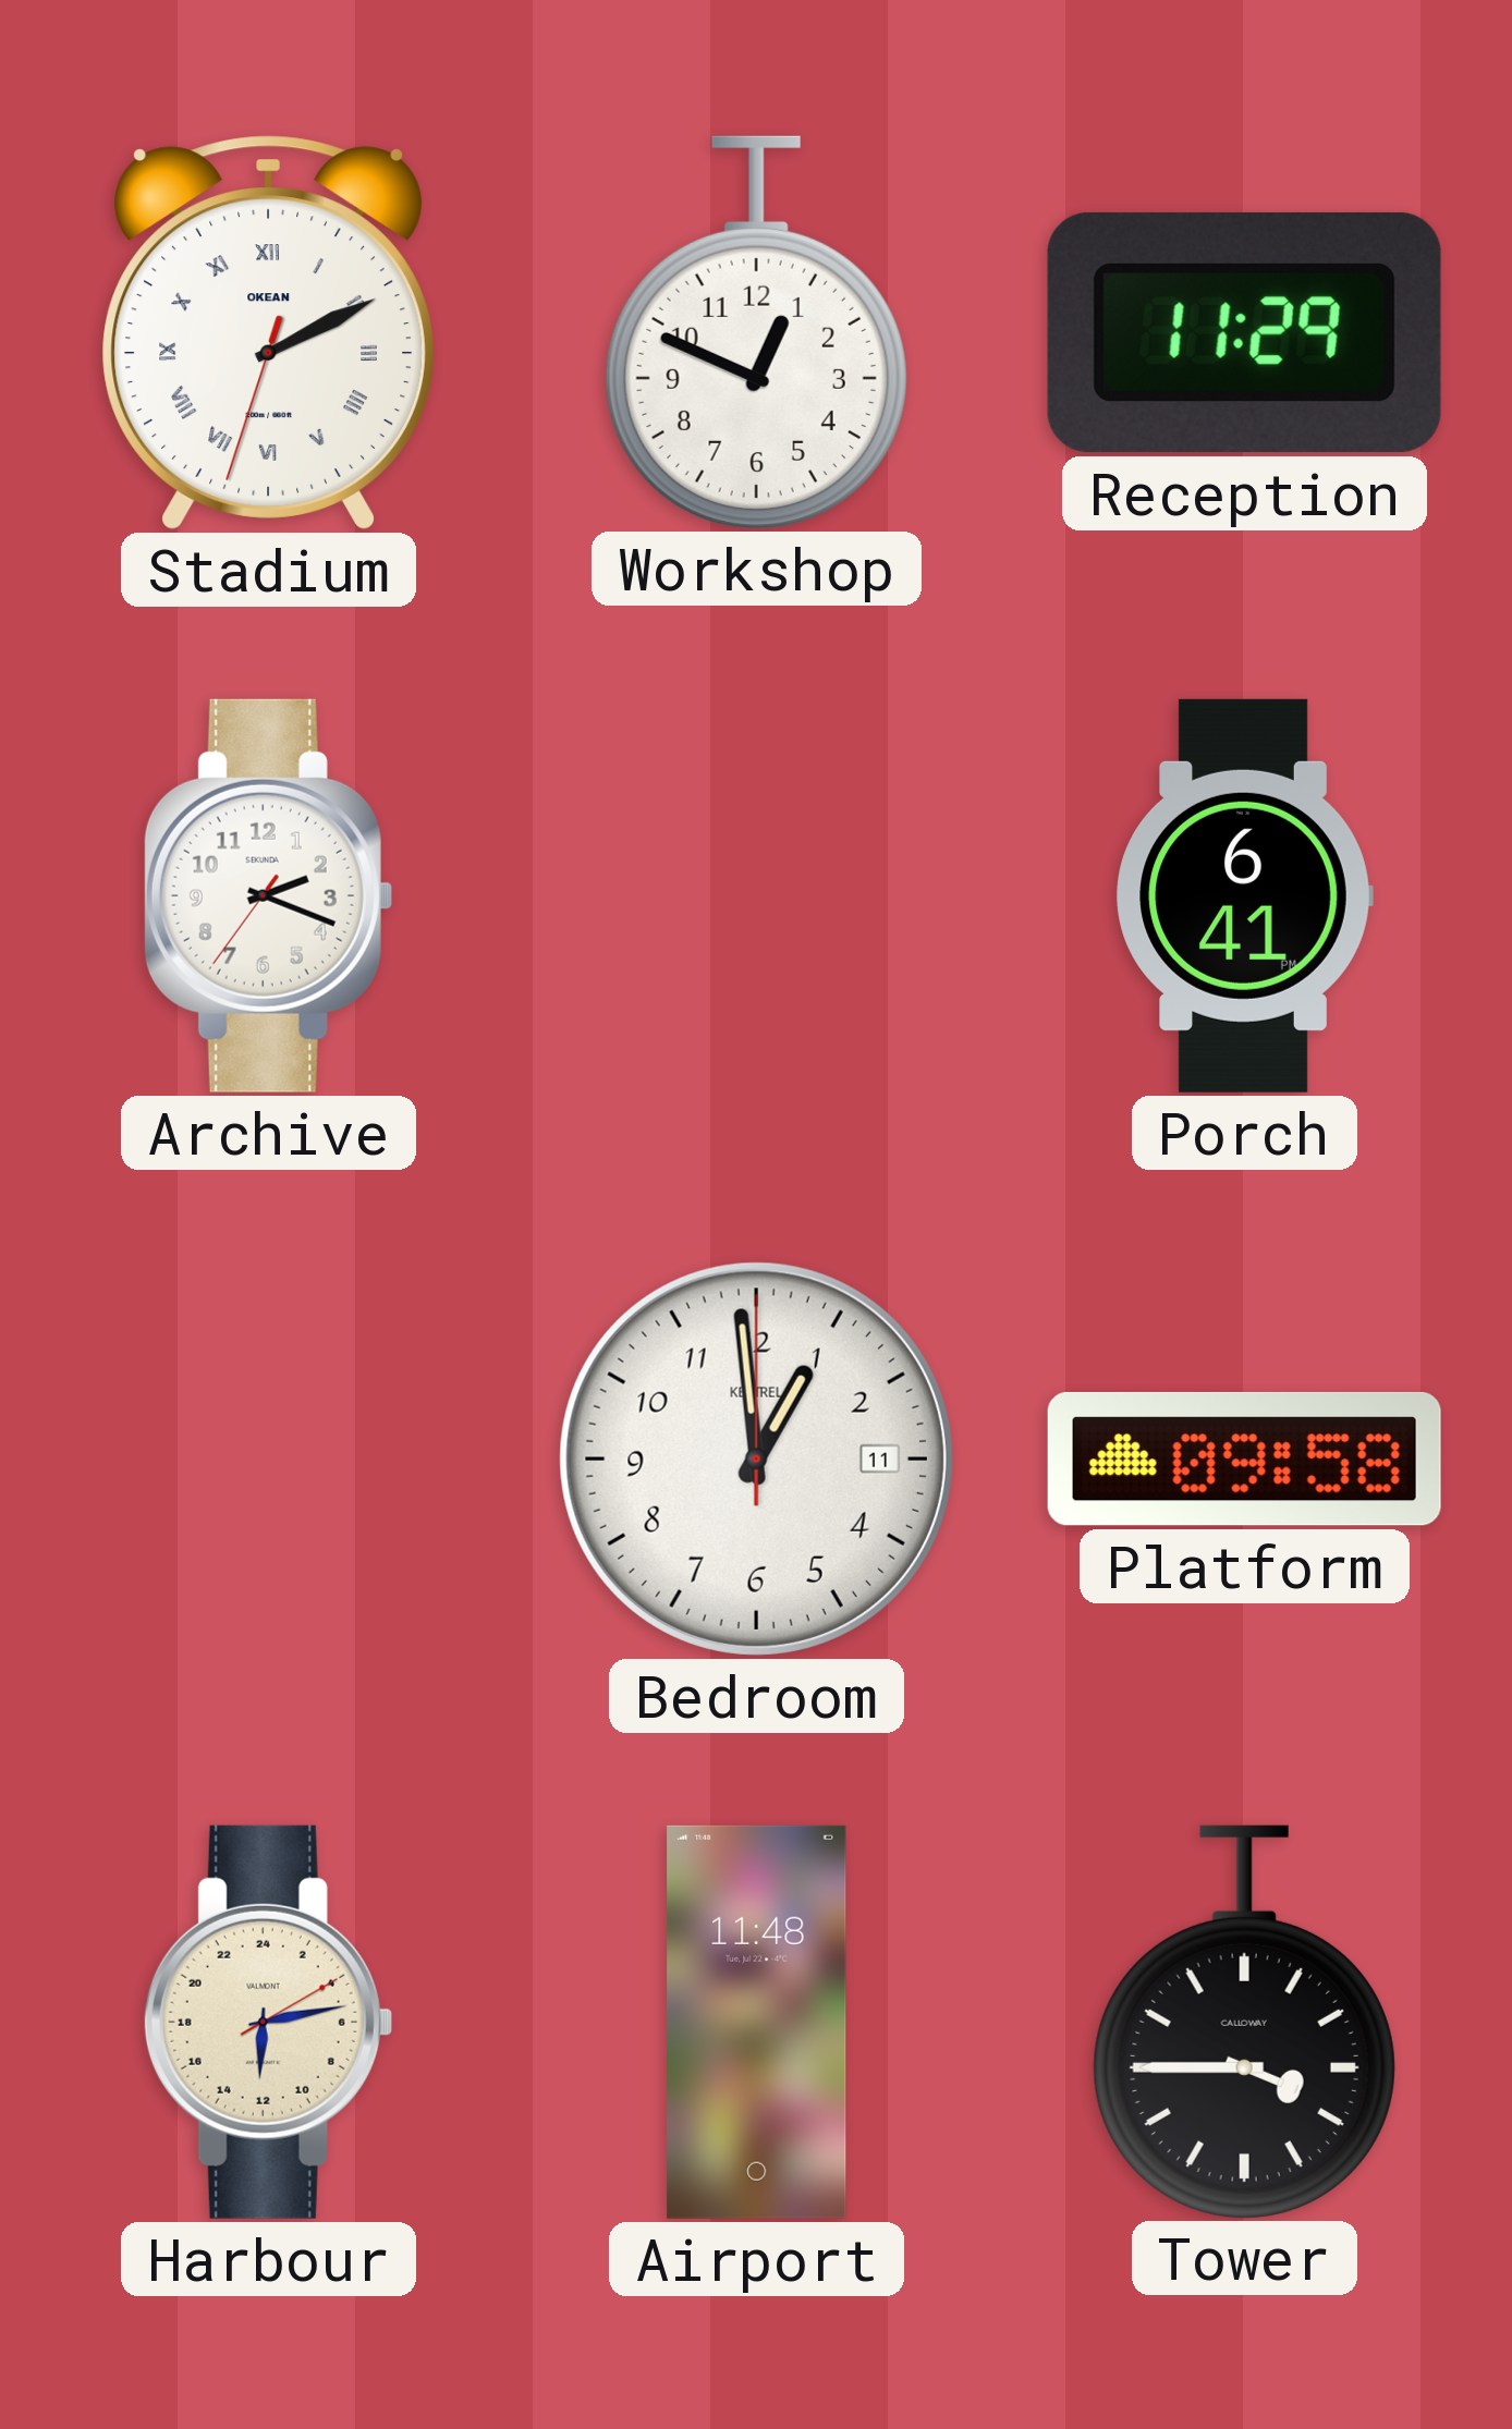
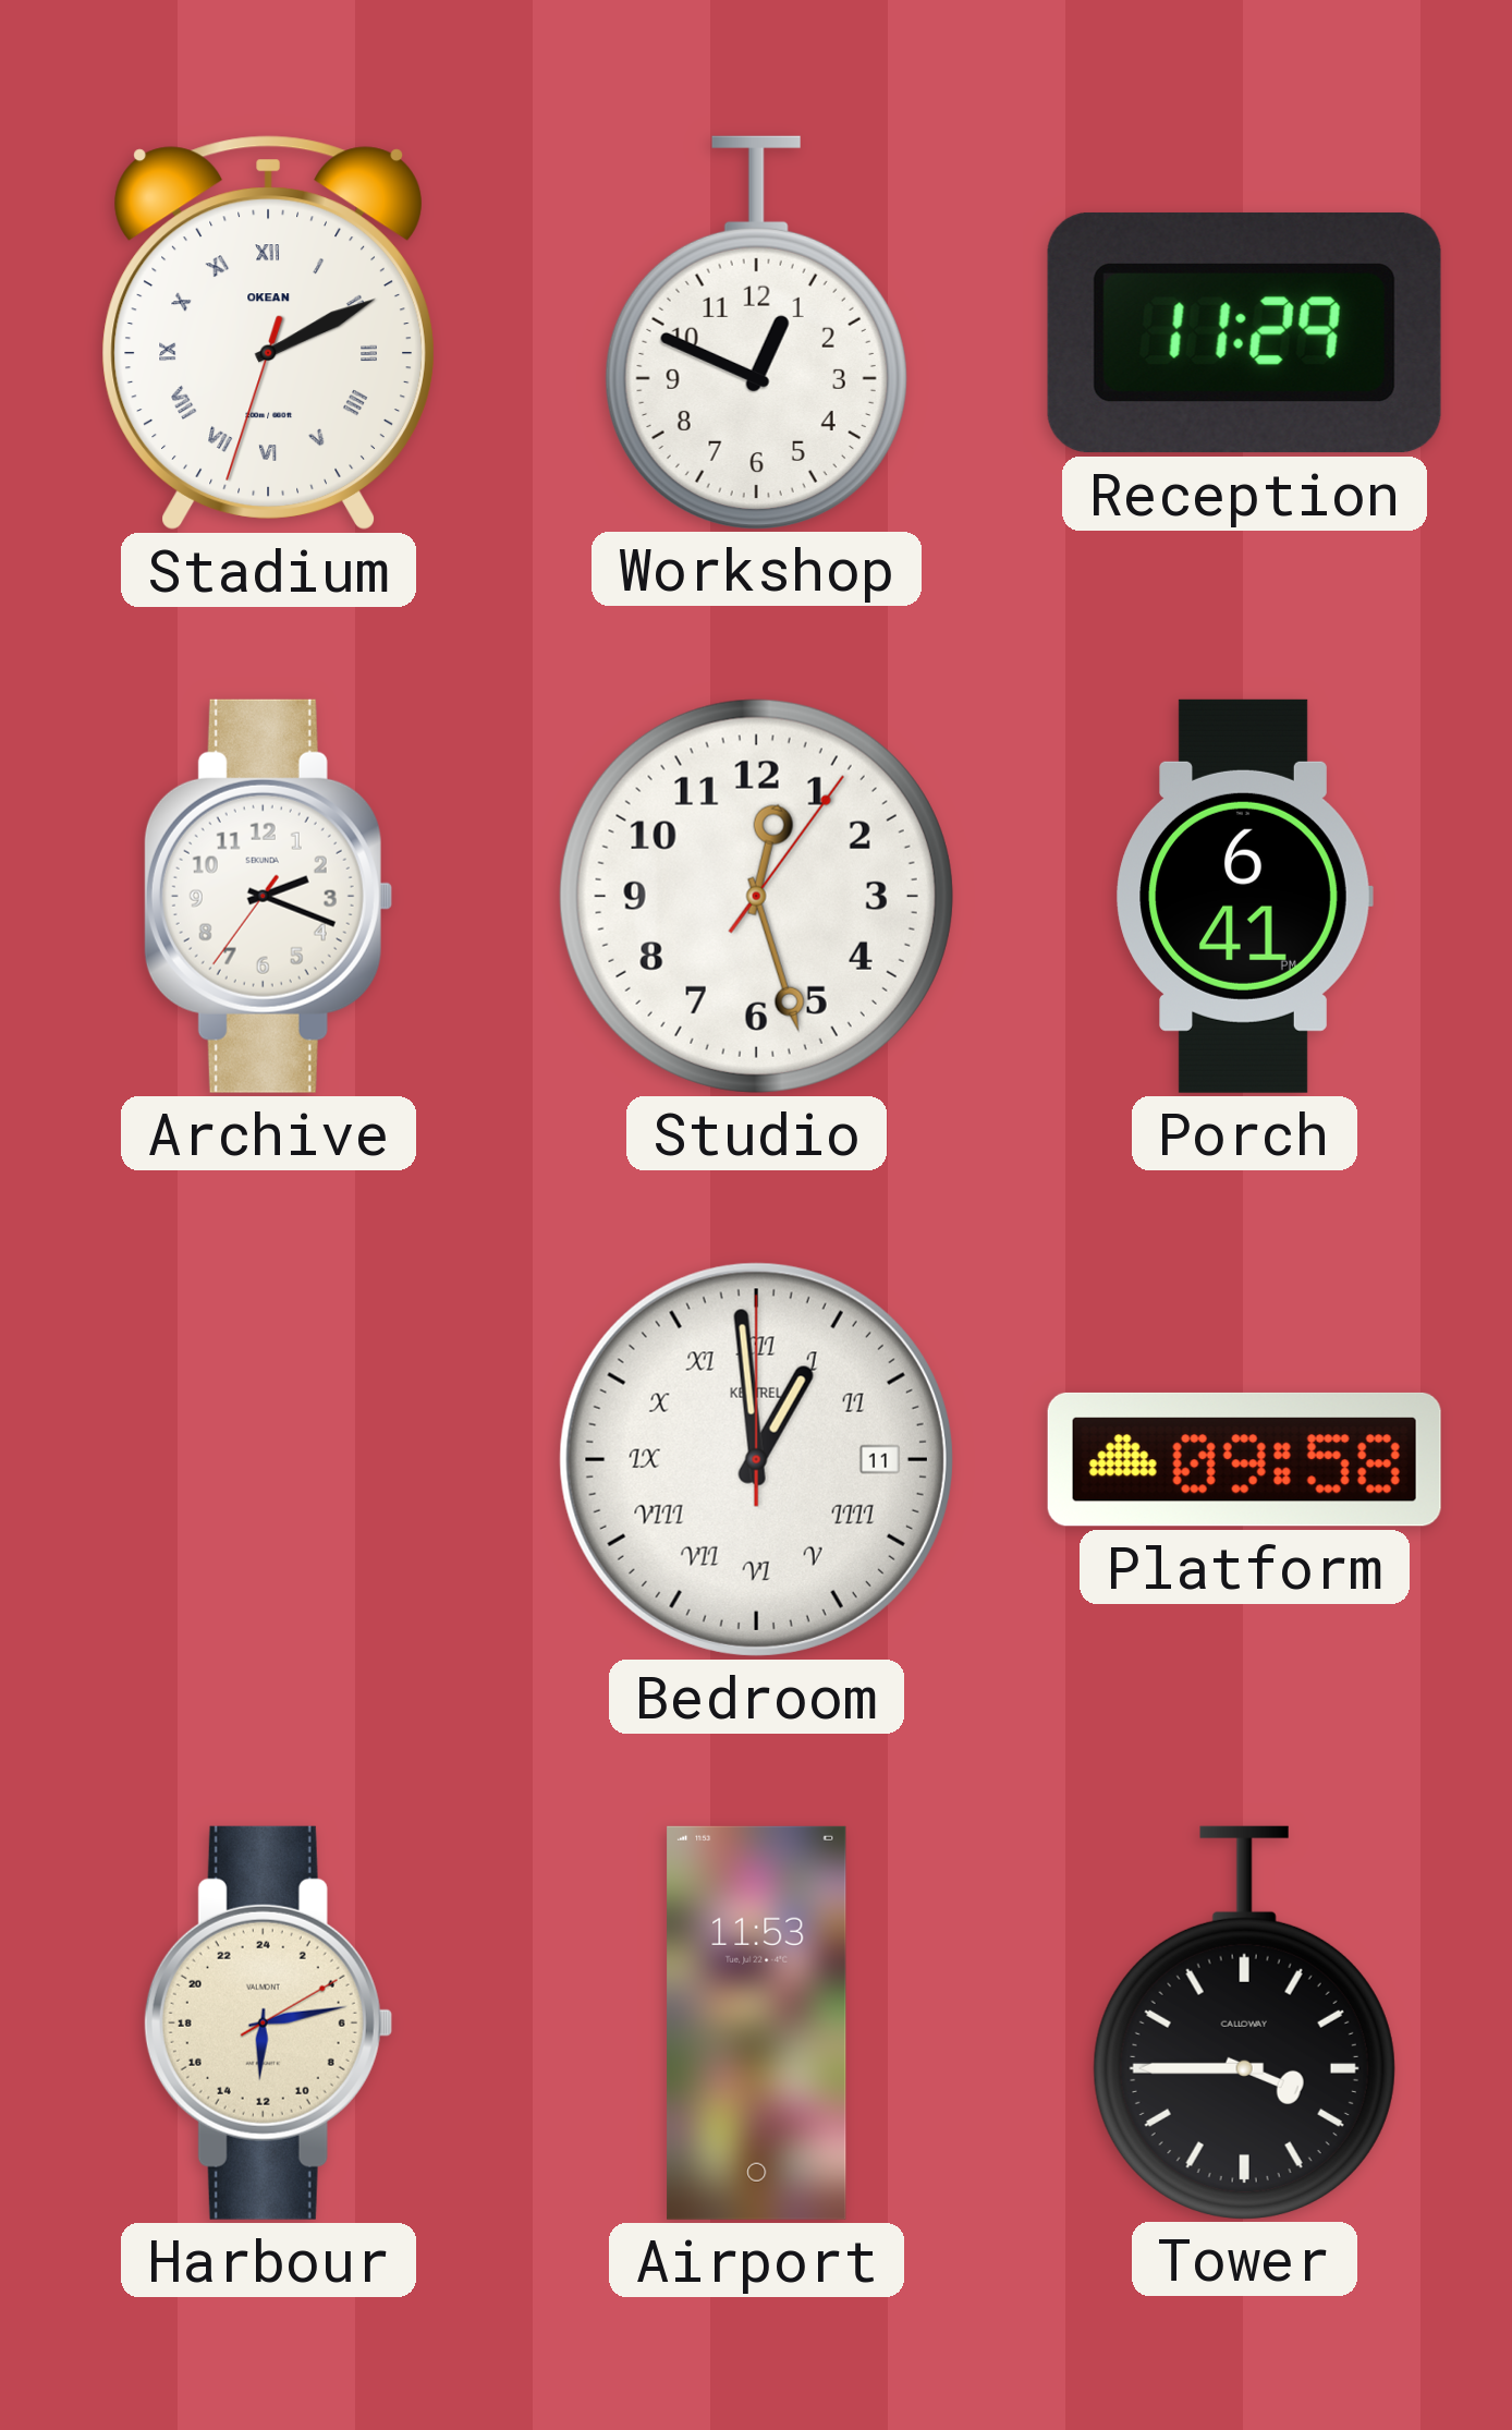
Studio: none -> 12:27
Bedroom numerals: Arabic -> Roman
Airport: 11:48 -> 11:53
